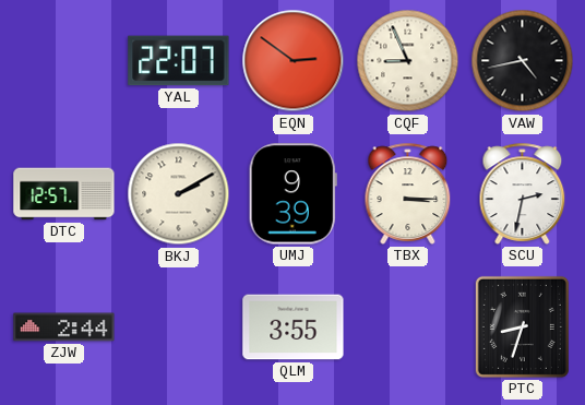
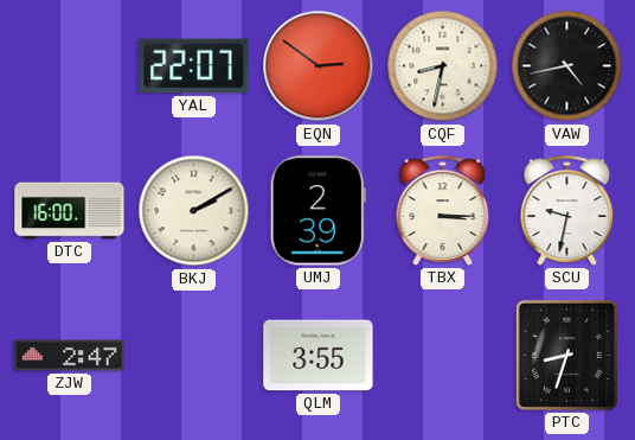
CQF: 8:56 -> 8:32
DTC: 12:57 -> 16:00
UMJ: 9:39 -> 2:39
SCU: 2:32 -> 9:32
ZJW: 2:44 -> 2:47
